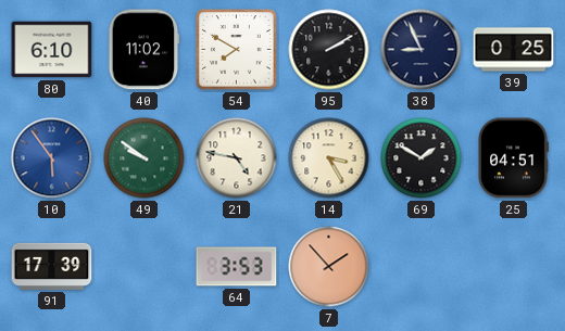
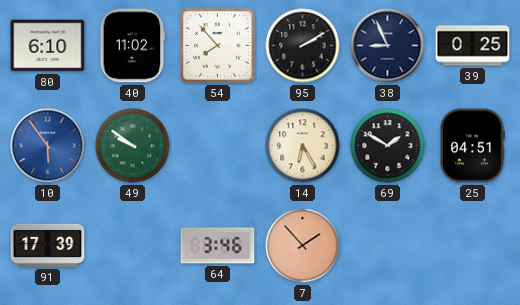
54: 7:50 -> 7:53
21: 4:47 -> none
14: 3:25 -> 6:25
64: 3:53 -> 3:46
